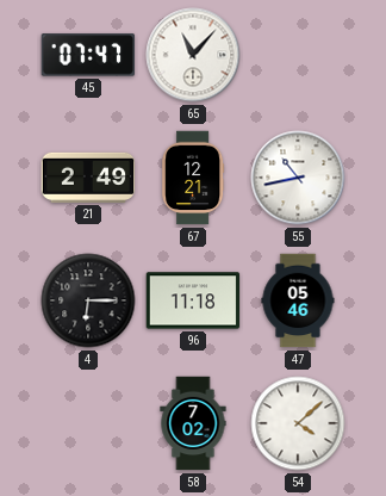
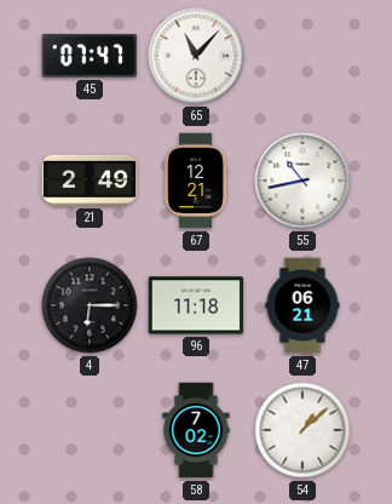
47: 05:46 -> 06:21
54: 4:08 -> 1:08
